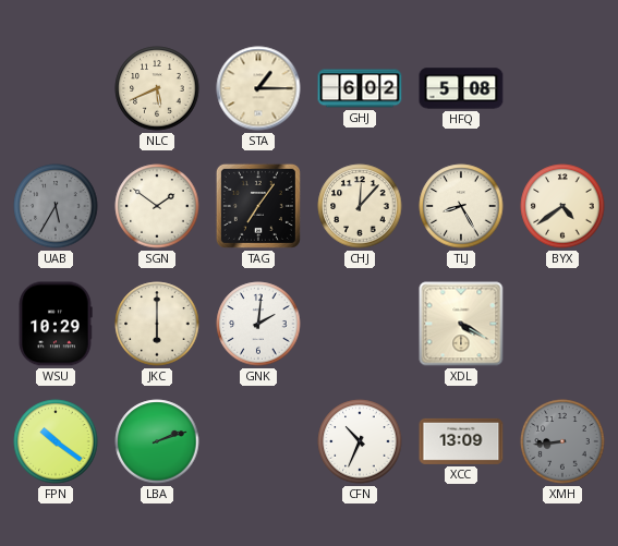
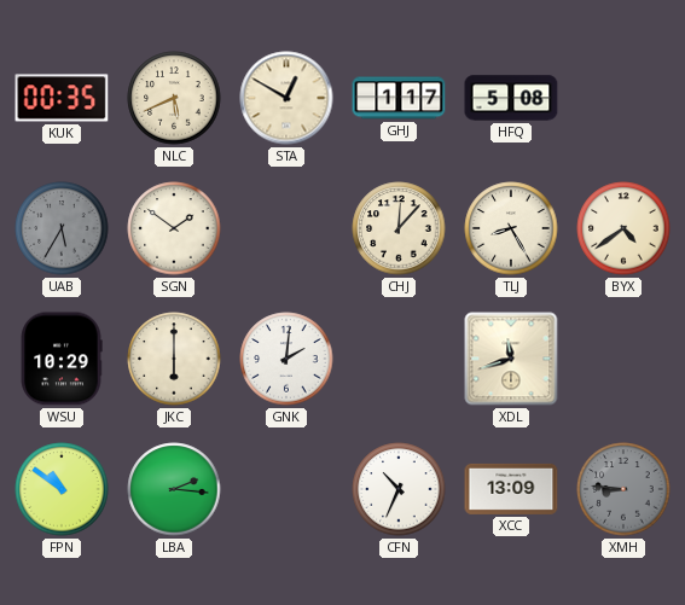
KUK: none -> 00:35
STA: 1:15 -> 12:50
GHJ: 6:02 -> 1:17
TAG: 7:06 -> none
XDL: 4:20 -> 11:42
FPN: 10:21 -> 10:51
LBA: 2:12 -> 2:16
XMH: 8:44 -> 8:46
